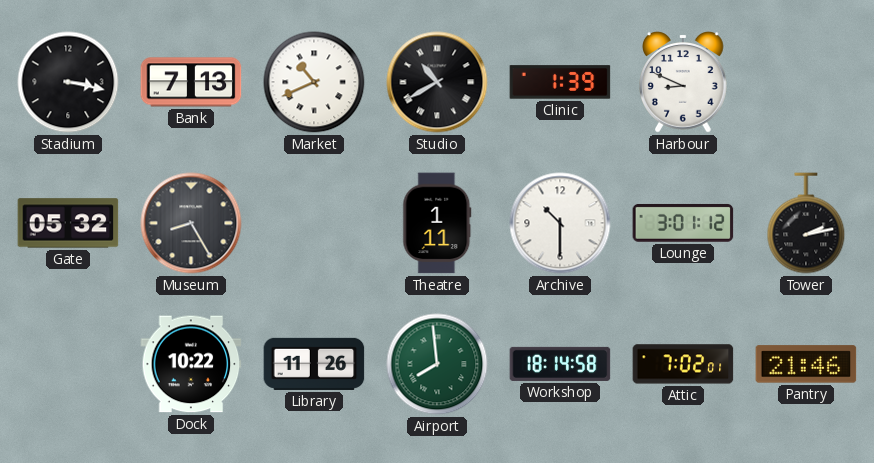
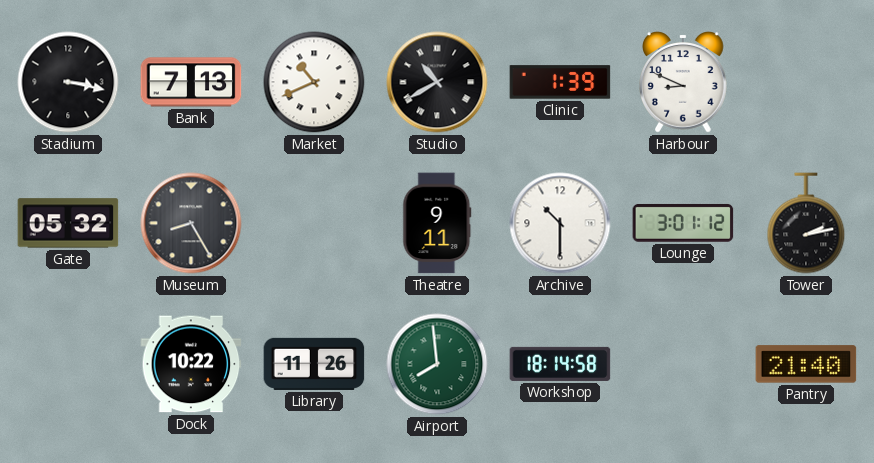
Theatre: 1:11 -> 9:11
Attic: 7:02 -> none
Pantry: 21:46 -> 21:40
